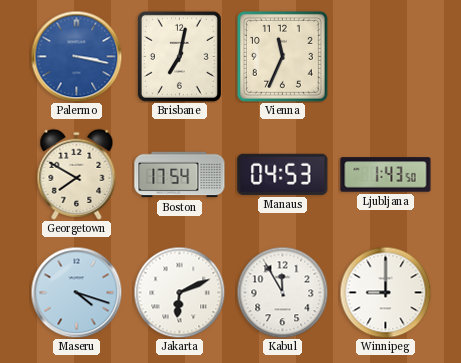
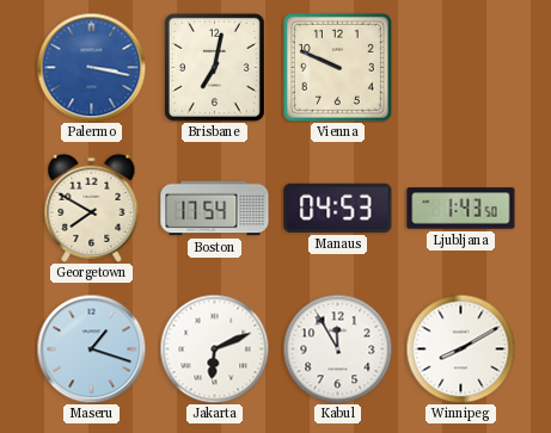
Vienna: 11:34 -> 9:49
Maseru: 4:18 -> 1:18
Winnipeg: 9:00 -> 8:10
